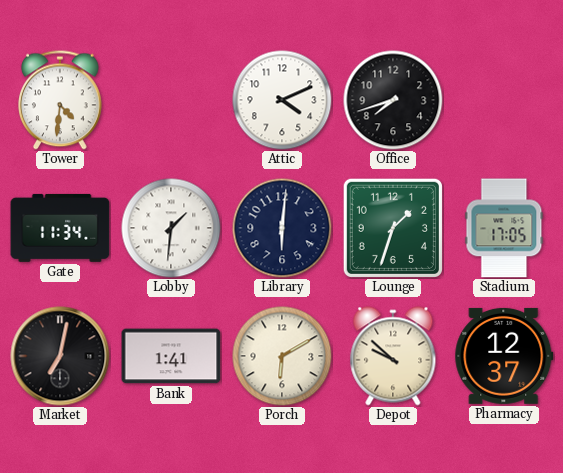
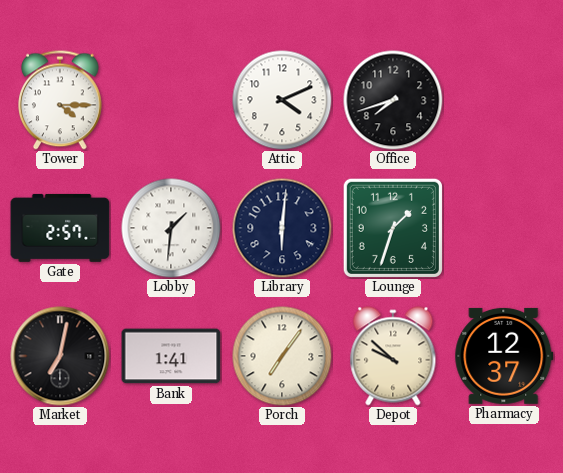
Tower: 4:31 -> 4:15
Gate: 11:34 -> 2:57
Stadium: 17:05 -> none
Porch: 6:10 -> 7:06
